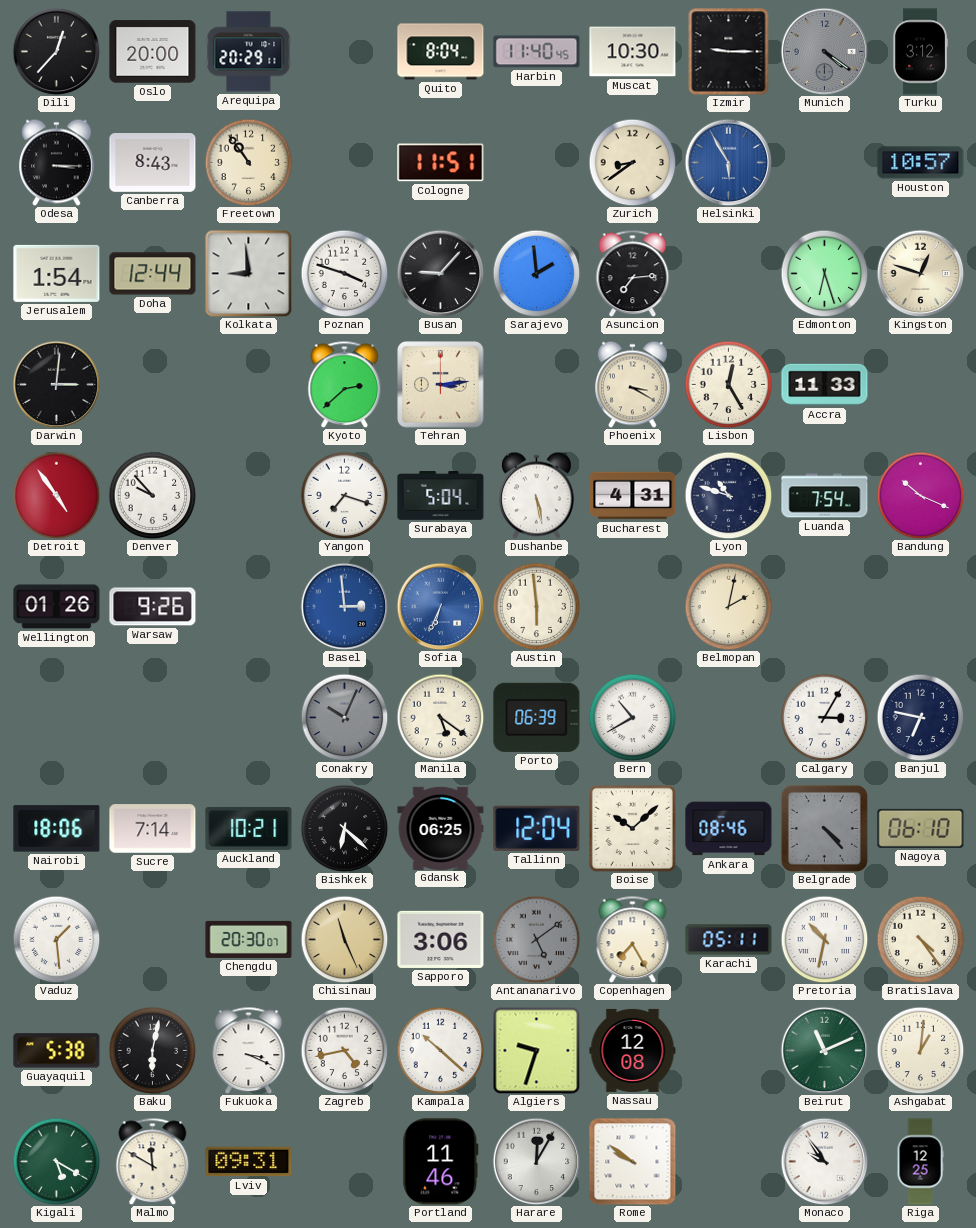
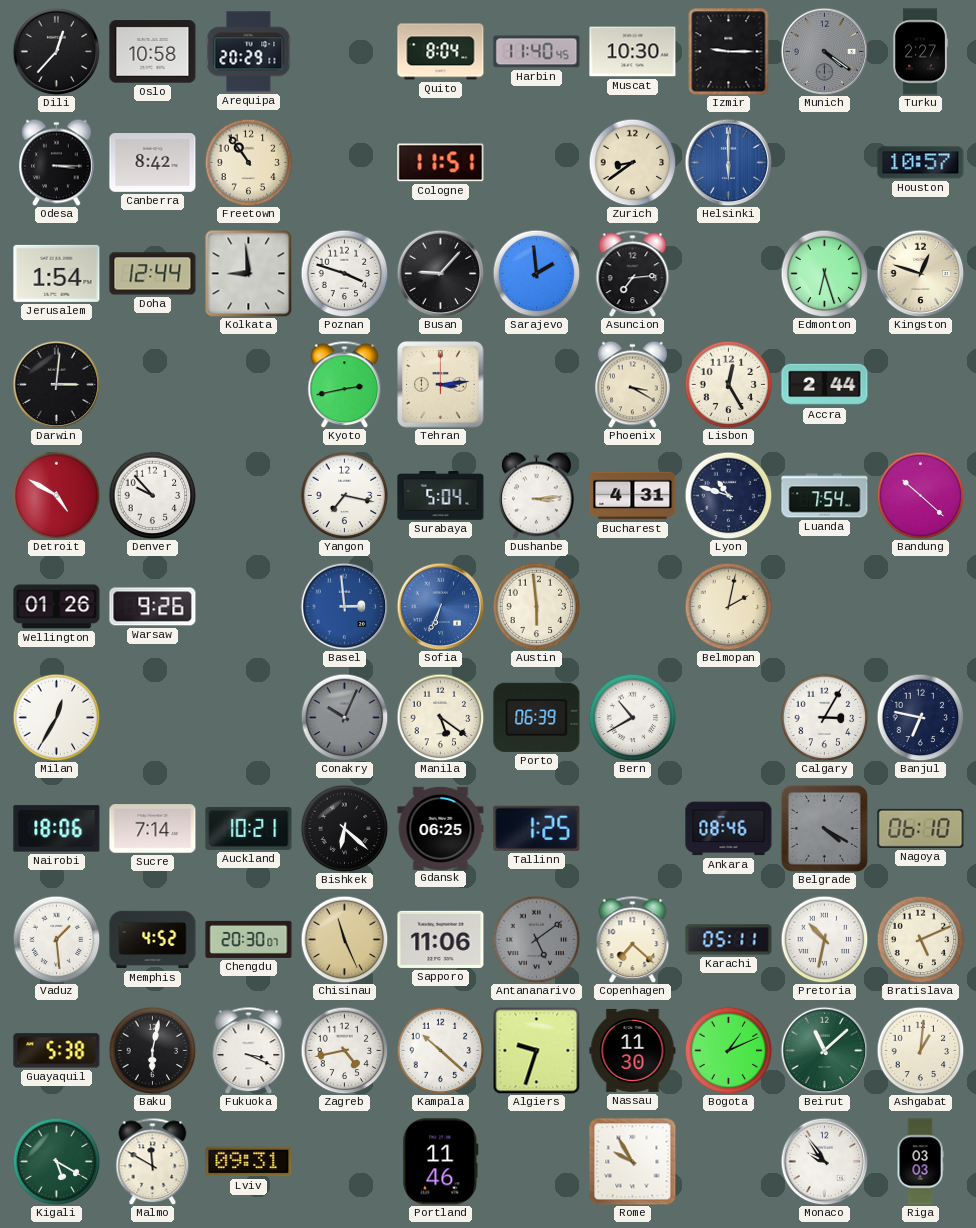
Oslo: 20:00 -> 10:58
Turku: 3:12 -> 2:27
Canberra: 8:43 -> 8:42
Helsinki: 5:55 -> 6:00
Kyoto: 2:38 -> 2:43
Accra: 11:33 -> 2:44
Detroit: 4:54 -> 4:50
Yangon: 7:18 -> 7:17
Dushanbe: 5:28 -> 3:14
Bandung: 10:19 -> 10:22
Milan: none -> 12:35
Tallinn: 12:04 -> 1:25
Boise: 10:08 -> none
Belgrade: 4:23 -> 4:20
Memphis: none -> 4:52
Sapporo: 3:06 -> 11:06
Copenhagen: 7:25 -> 7:22
Bratislava: 4:24 -> 5:11
Nassau: 12:08 -> 11:30
Bogota: none -> 1:11
Beirut: 11:11 -> 11:08
Harare: 12:05 -> none
Rome: 9:51 -> 9:55
Riga: 12:25 -> 03:03
